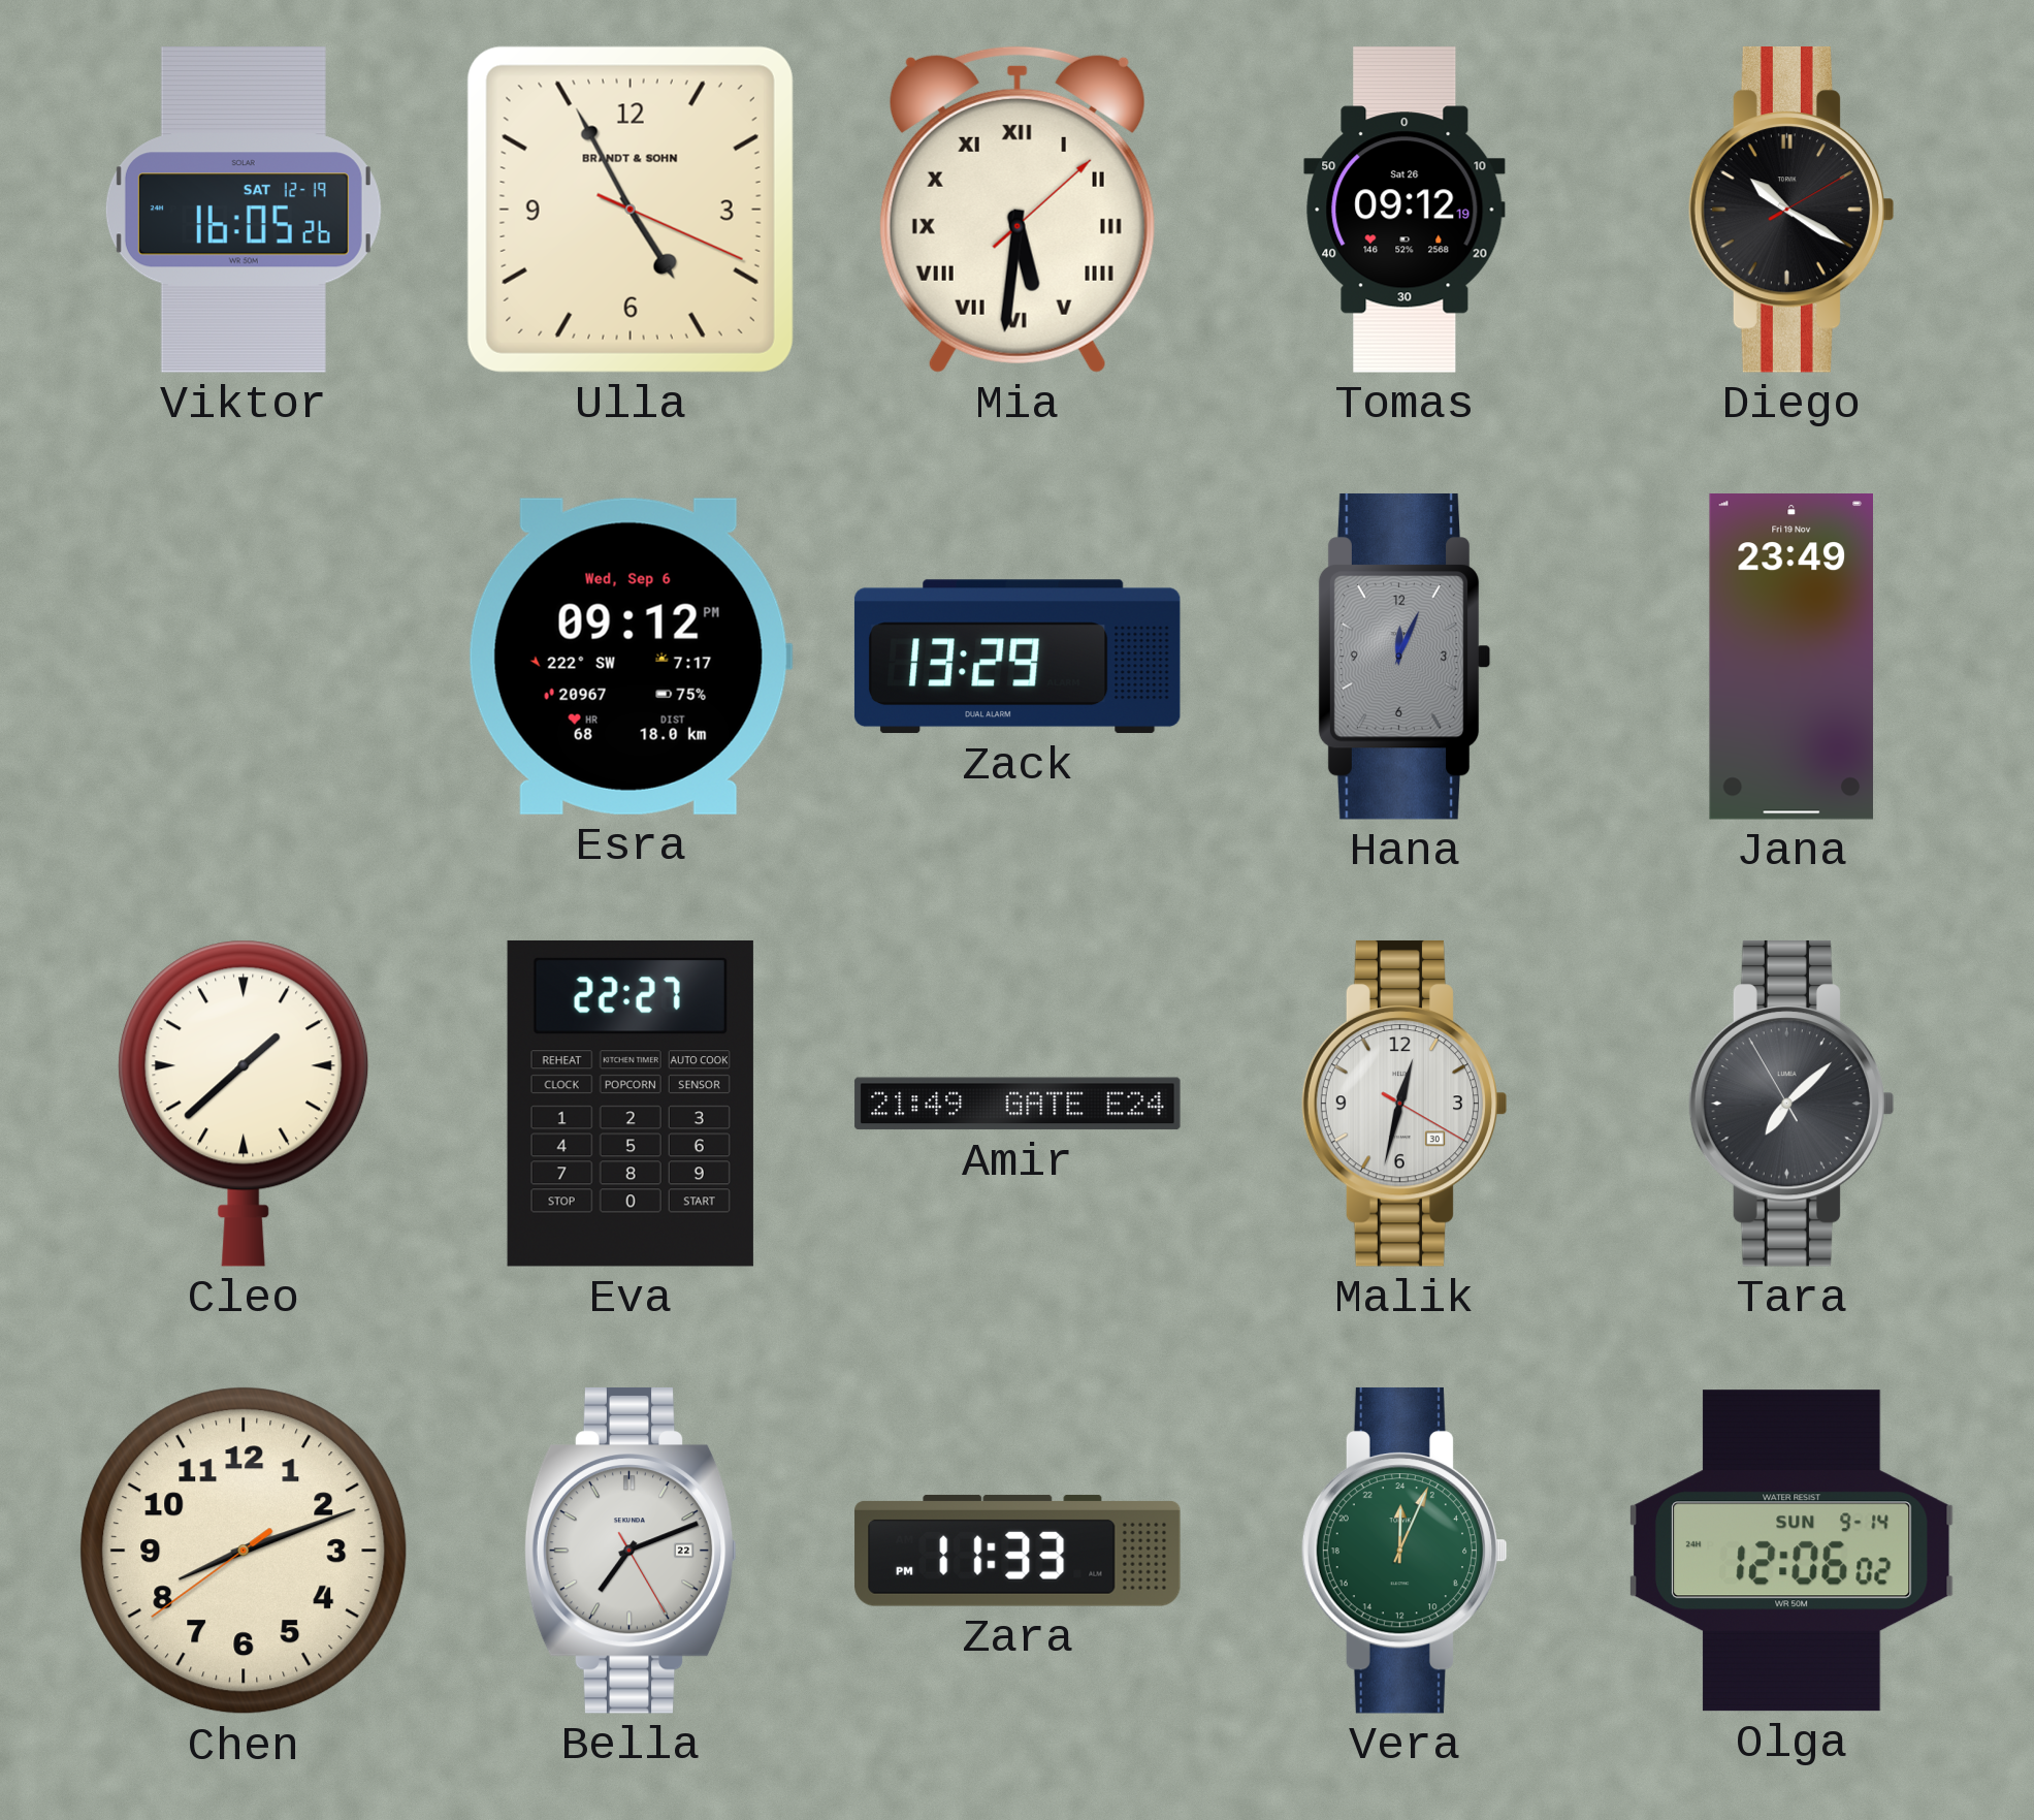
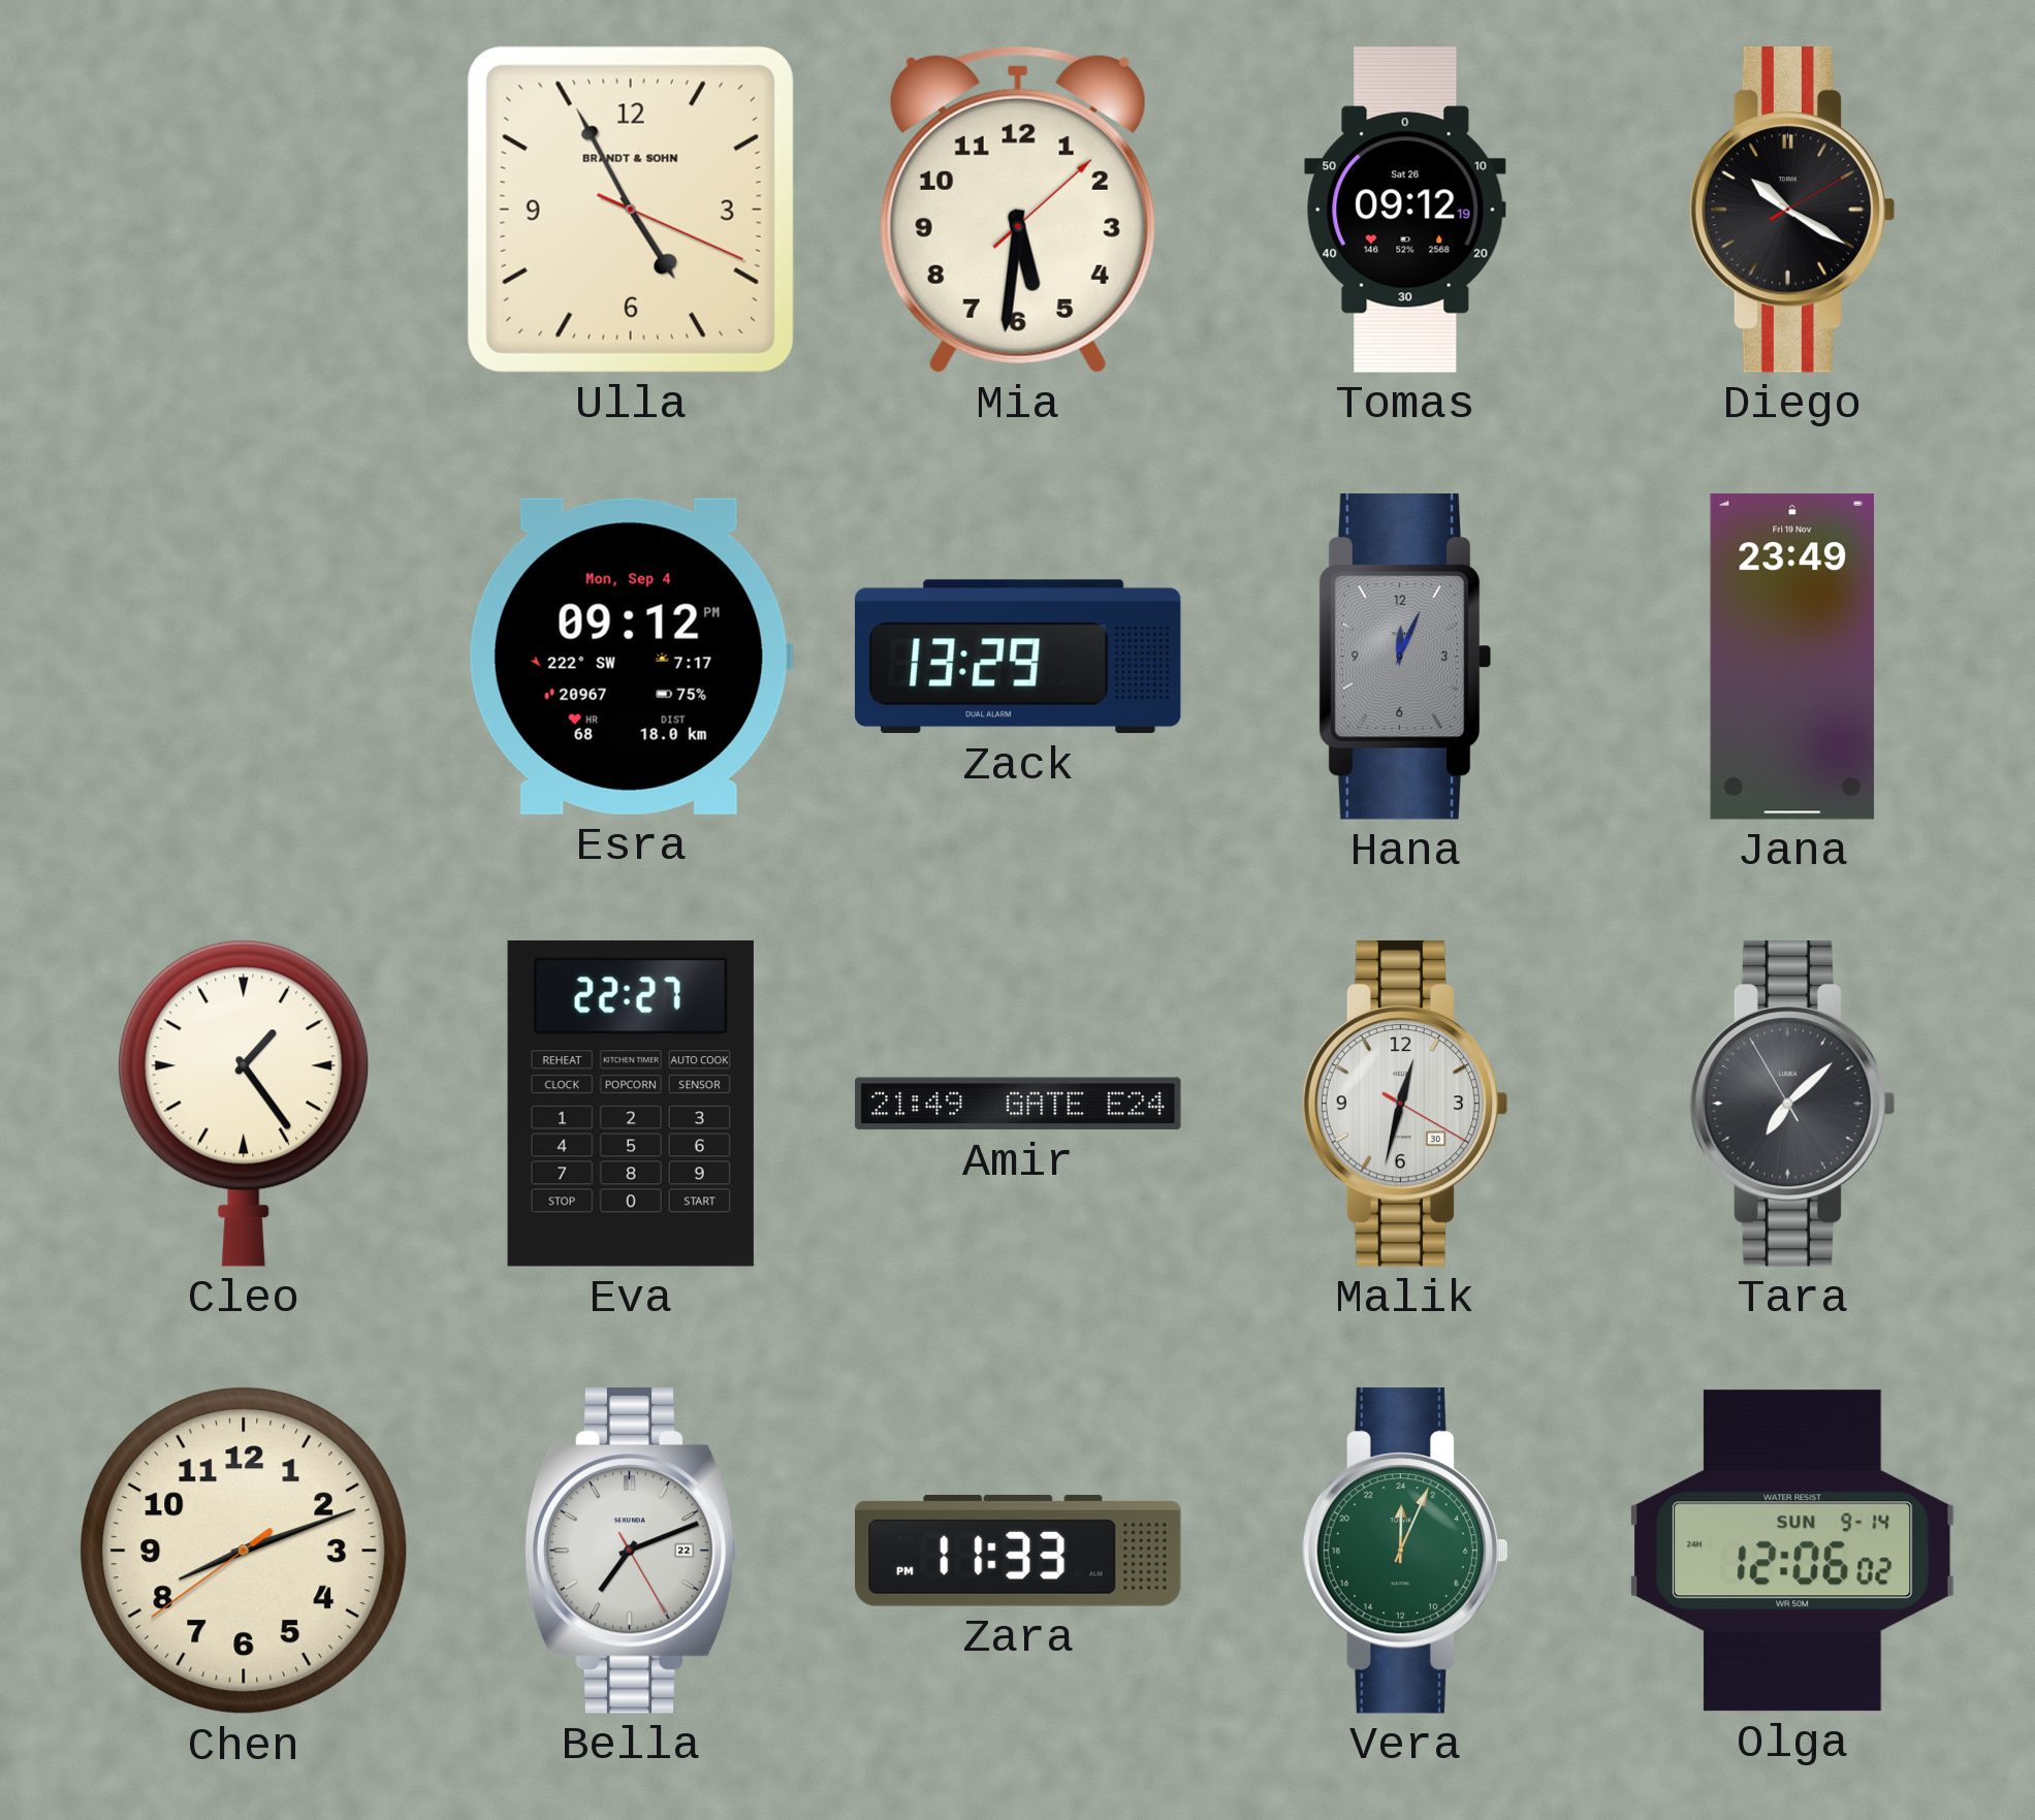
Viktor: 16:05 -> none
Mia numerals: Roman -> Arabic
Esra date: Wed, Sep 6 -> Mon, Sep 4
Cleo: 1:38 -> 1:24
